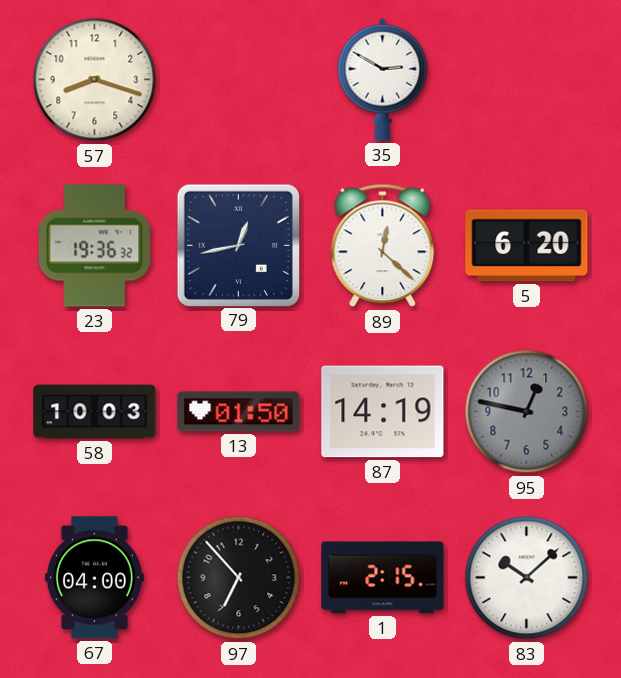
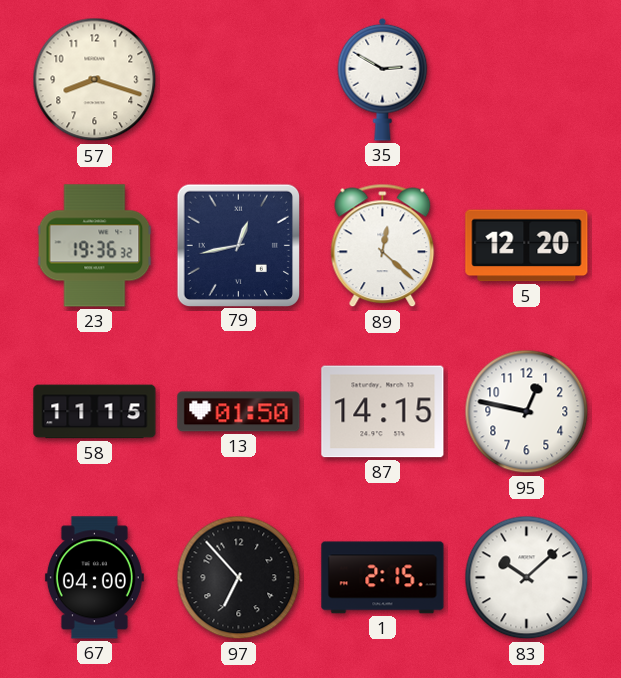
5: 6:20 -> 12:20
58: 10:03 -> 11:15
87: 14:19 -> 14:15
95 dial: grey -> white
